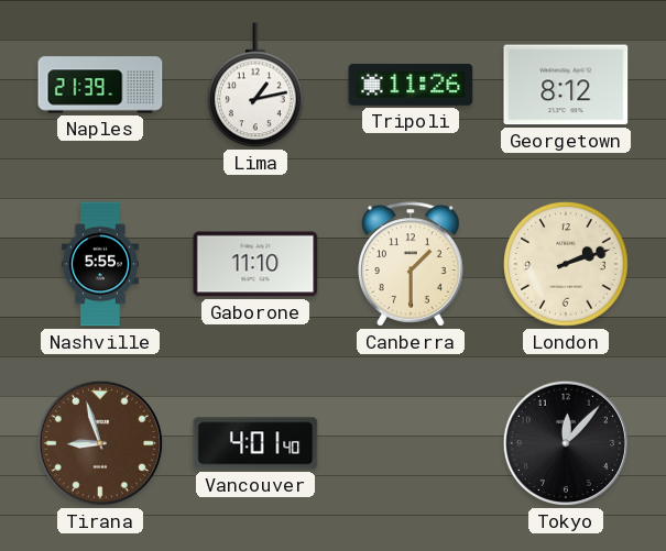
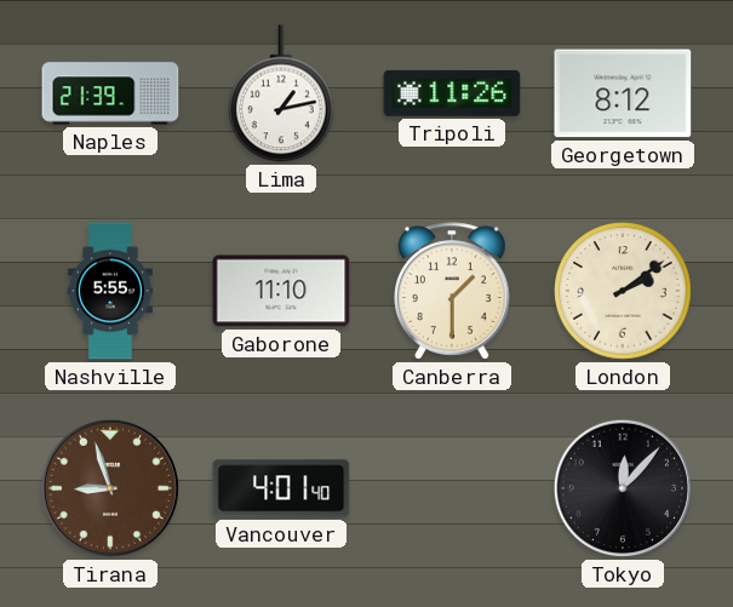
London: 2:12 -> 2:09
